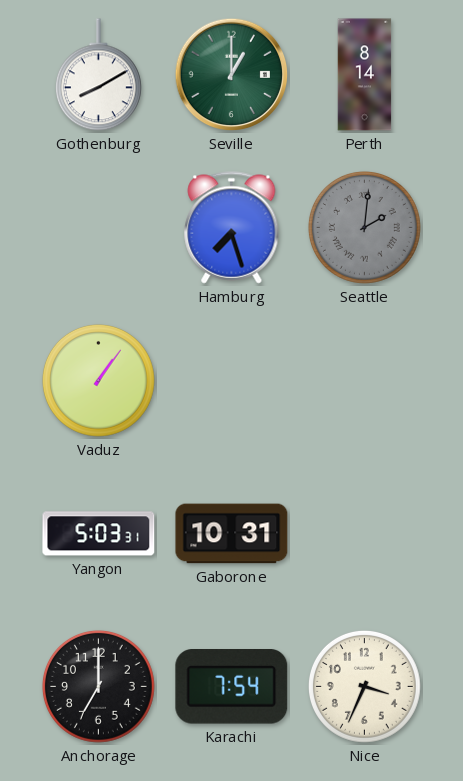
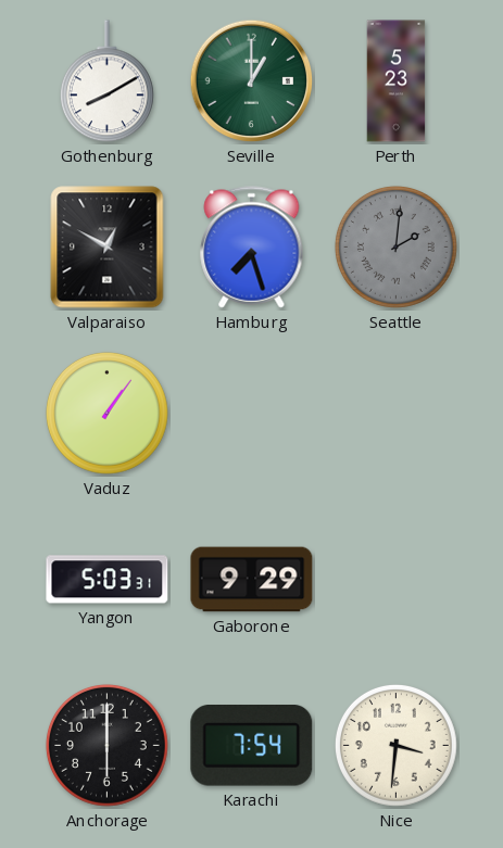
Perth: 8:14 -> 5:23
Valparaiso: none -> 12:50
Gaborone: 10:31 -> 9:29
Anchorage: 7:00 -> 6:00
Nice: 3:34 -> 3:31
